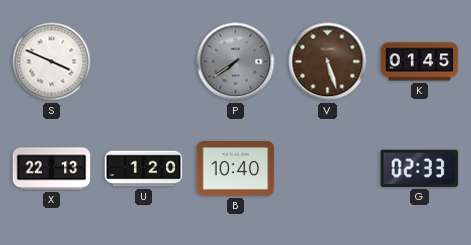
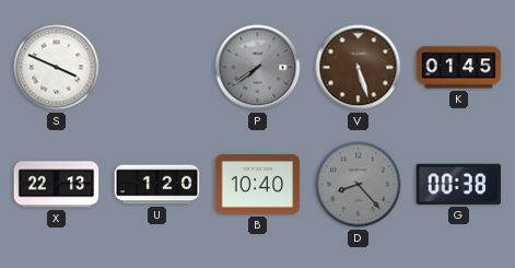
D: none -> 8:23
G: 02:33 -> 00:38
